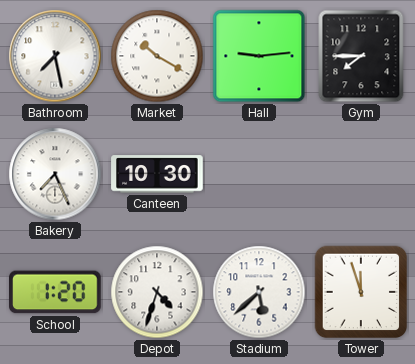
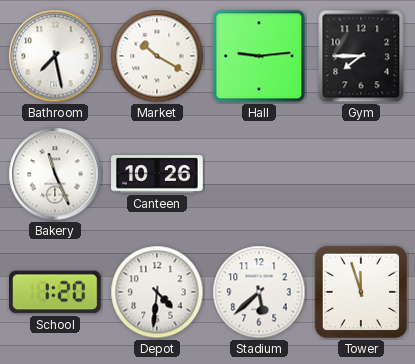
Bakery: 7:26 -> 11:26
Canteen: 10:30 -> 10:26
Depot: 4:33 -> 4:31
